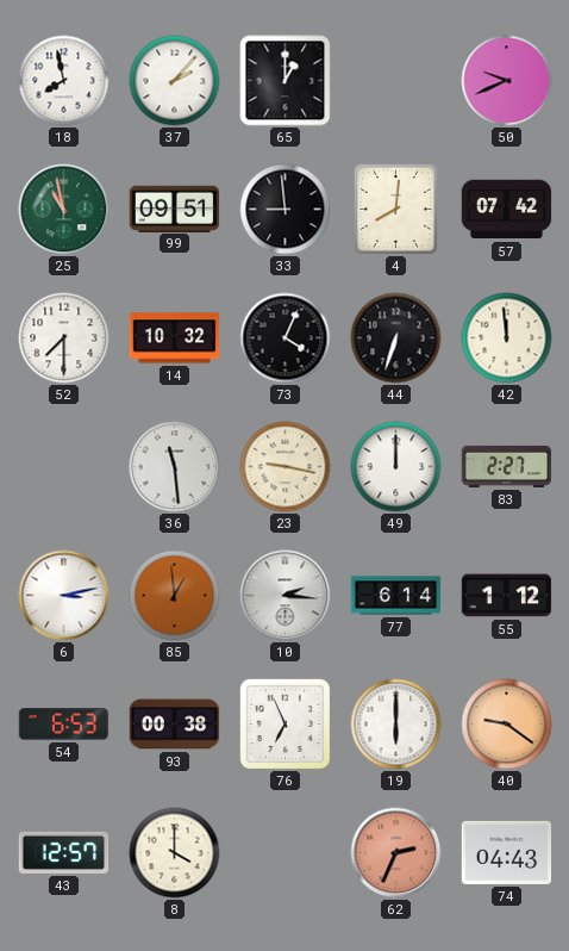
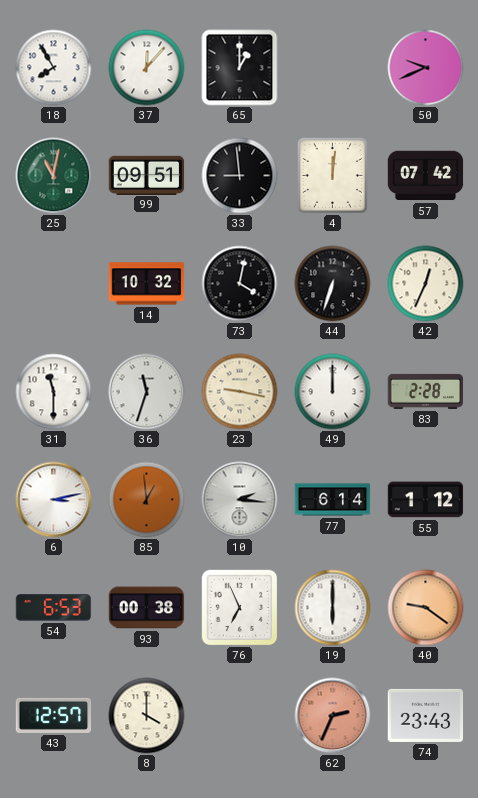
18: 7:58 -> 7:55
37: 2:07 -> 12:07
25: 10:58 -> 11:02
4: 8:01 -> 12:01
52: 7:30 -> none
73: 4:04 -> 4:02
42: 11:59 -> 12:34
31: none -> 11:30
36: 11:29 -> 11:33
83: 2:27 -> 2:28
74: 04:43 -> 23:43
